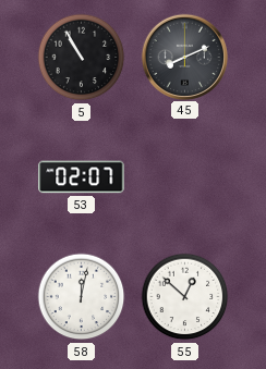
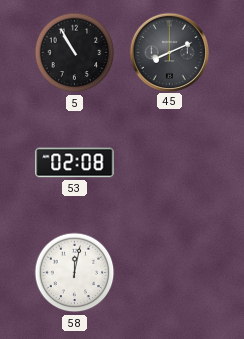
53: 02:07 -> 02:08
55: 12:52 -> none
